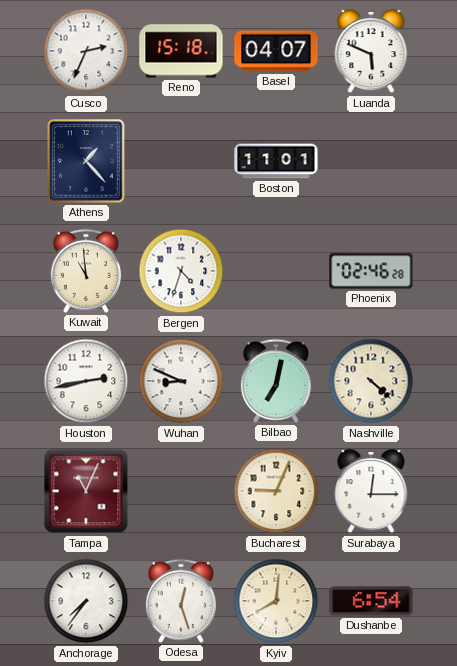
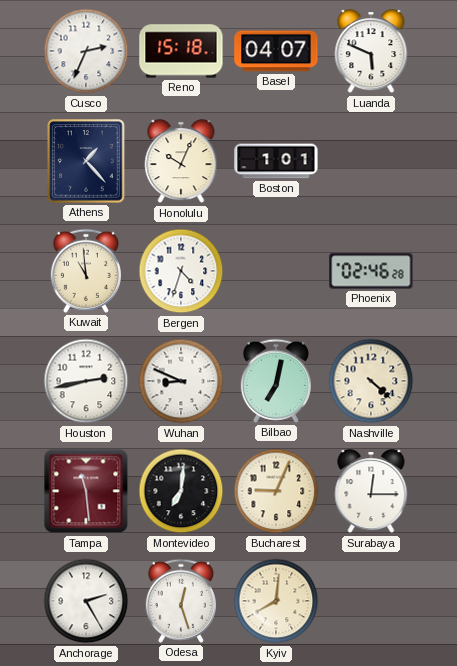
Honolulu: none -> 10:04
Boston: 11:01 -> 1:01
Tampa: 11:04 -> 11:29
Montevideo: none -> 7:01
Anchorage: 7:36 -> 2:25
Dushanbe: 6:54 -> none
